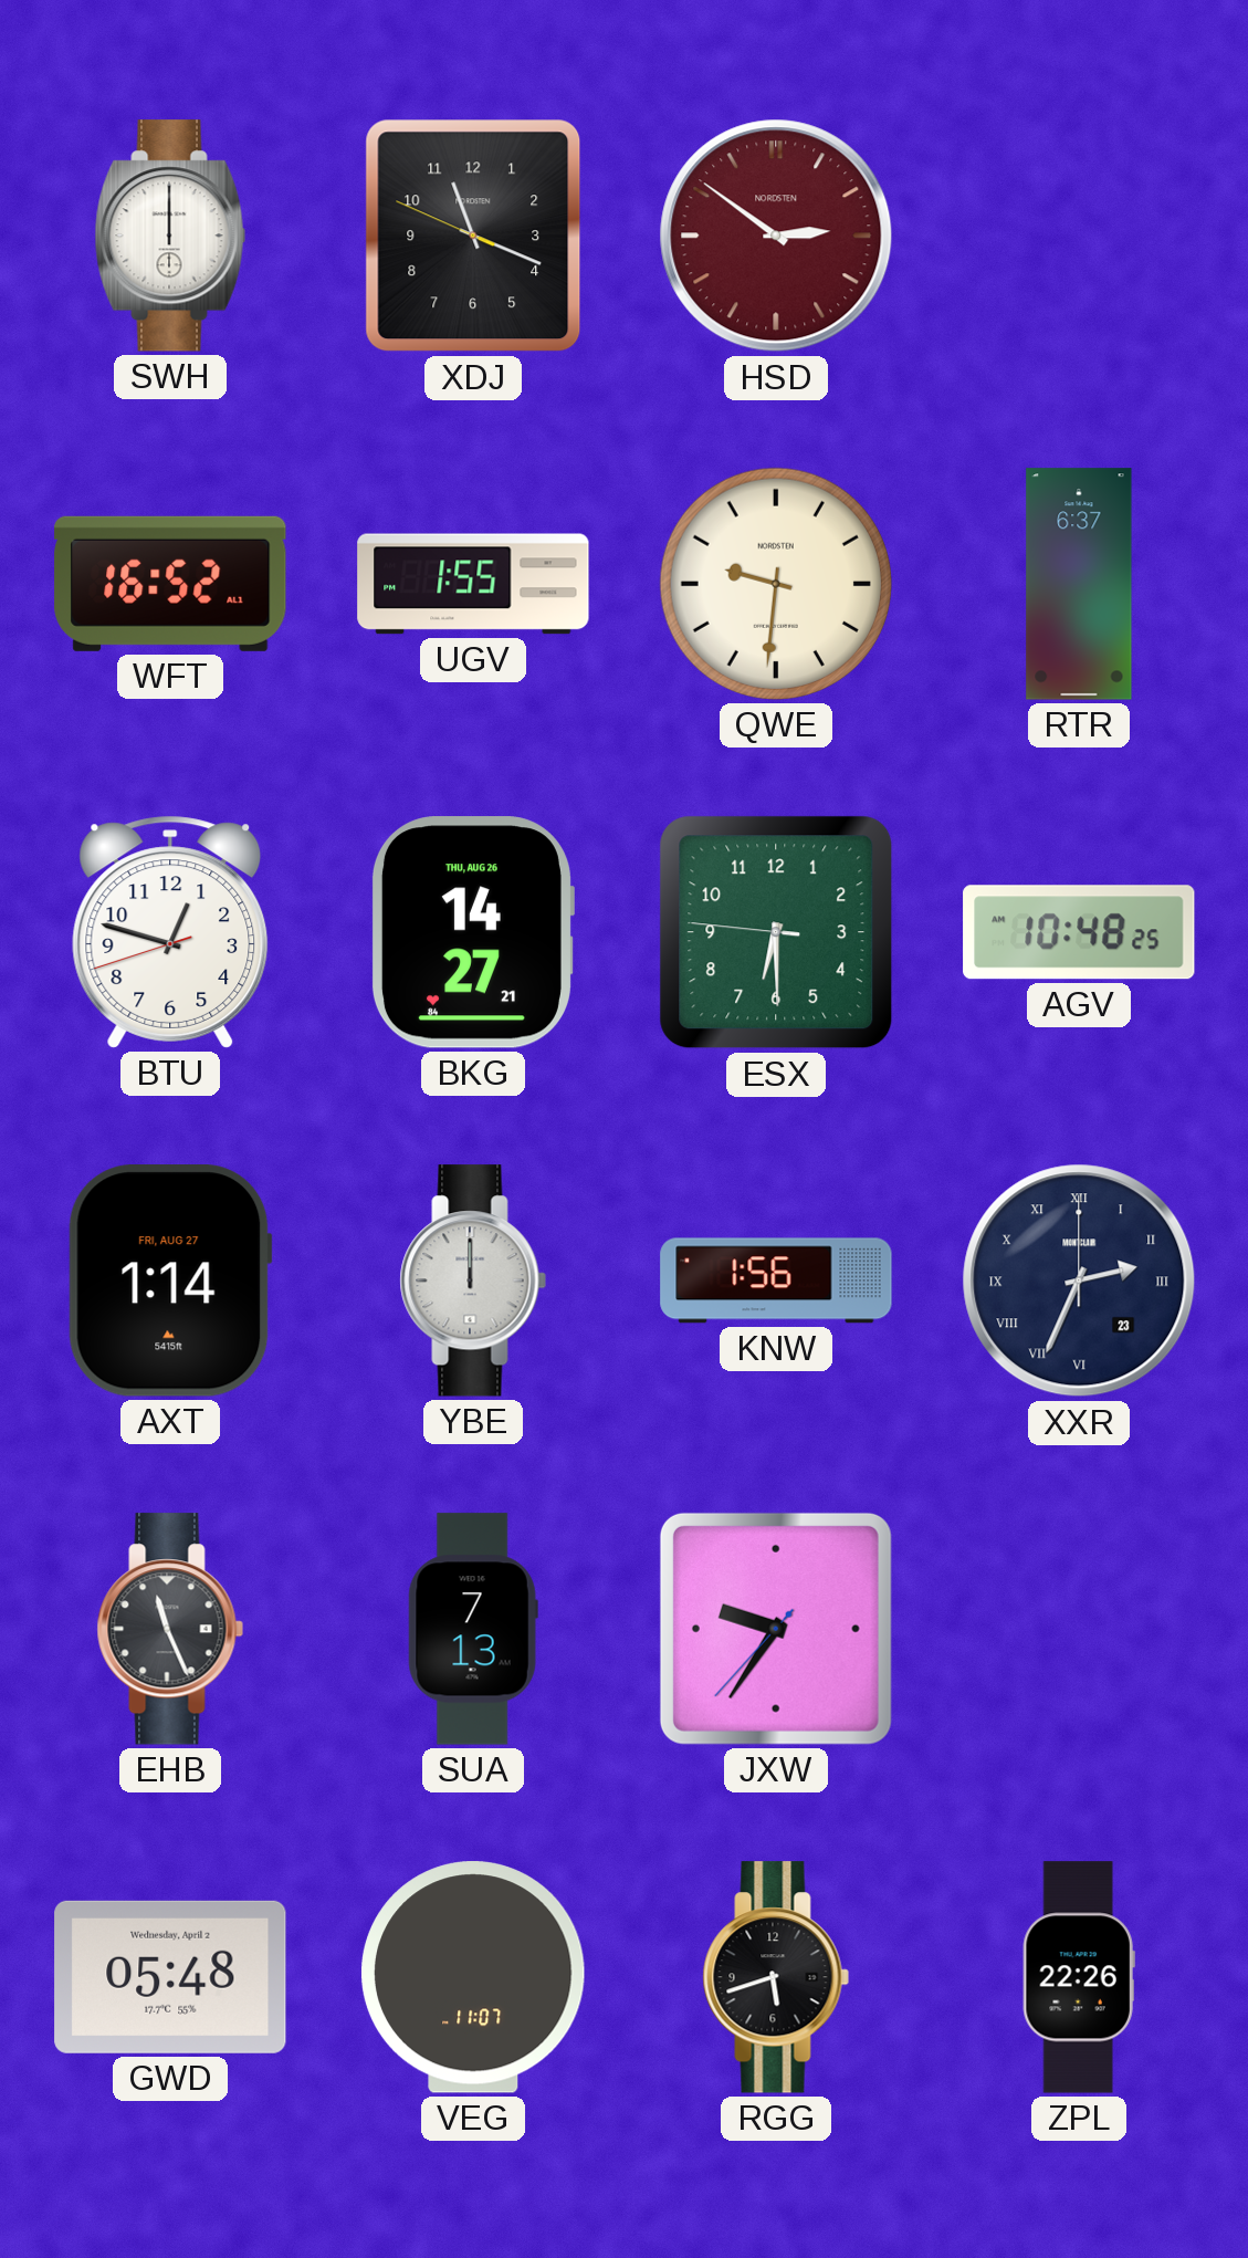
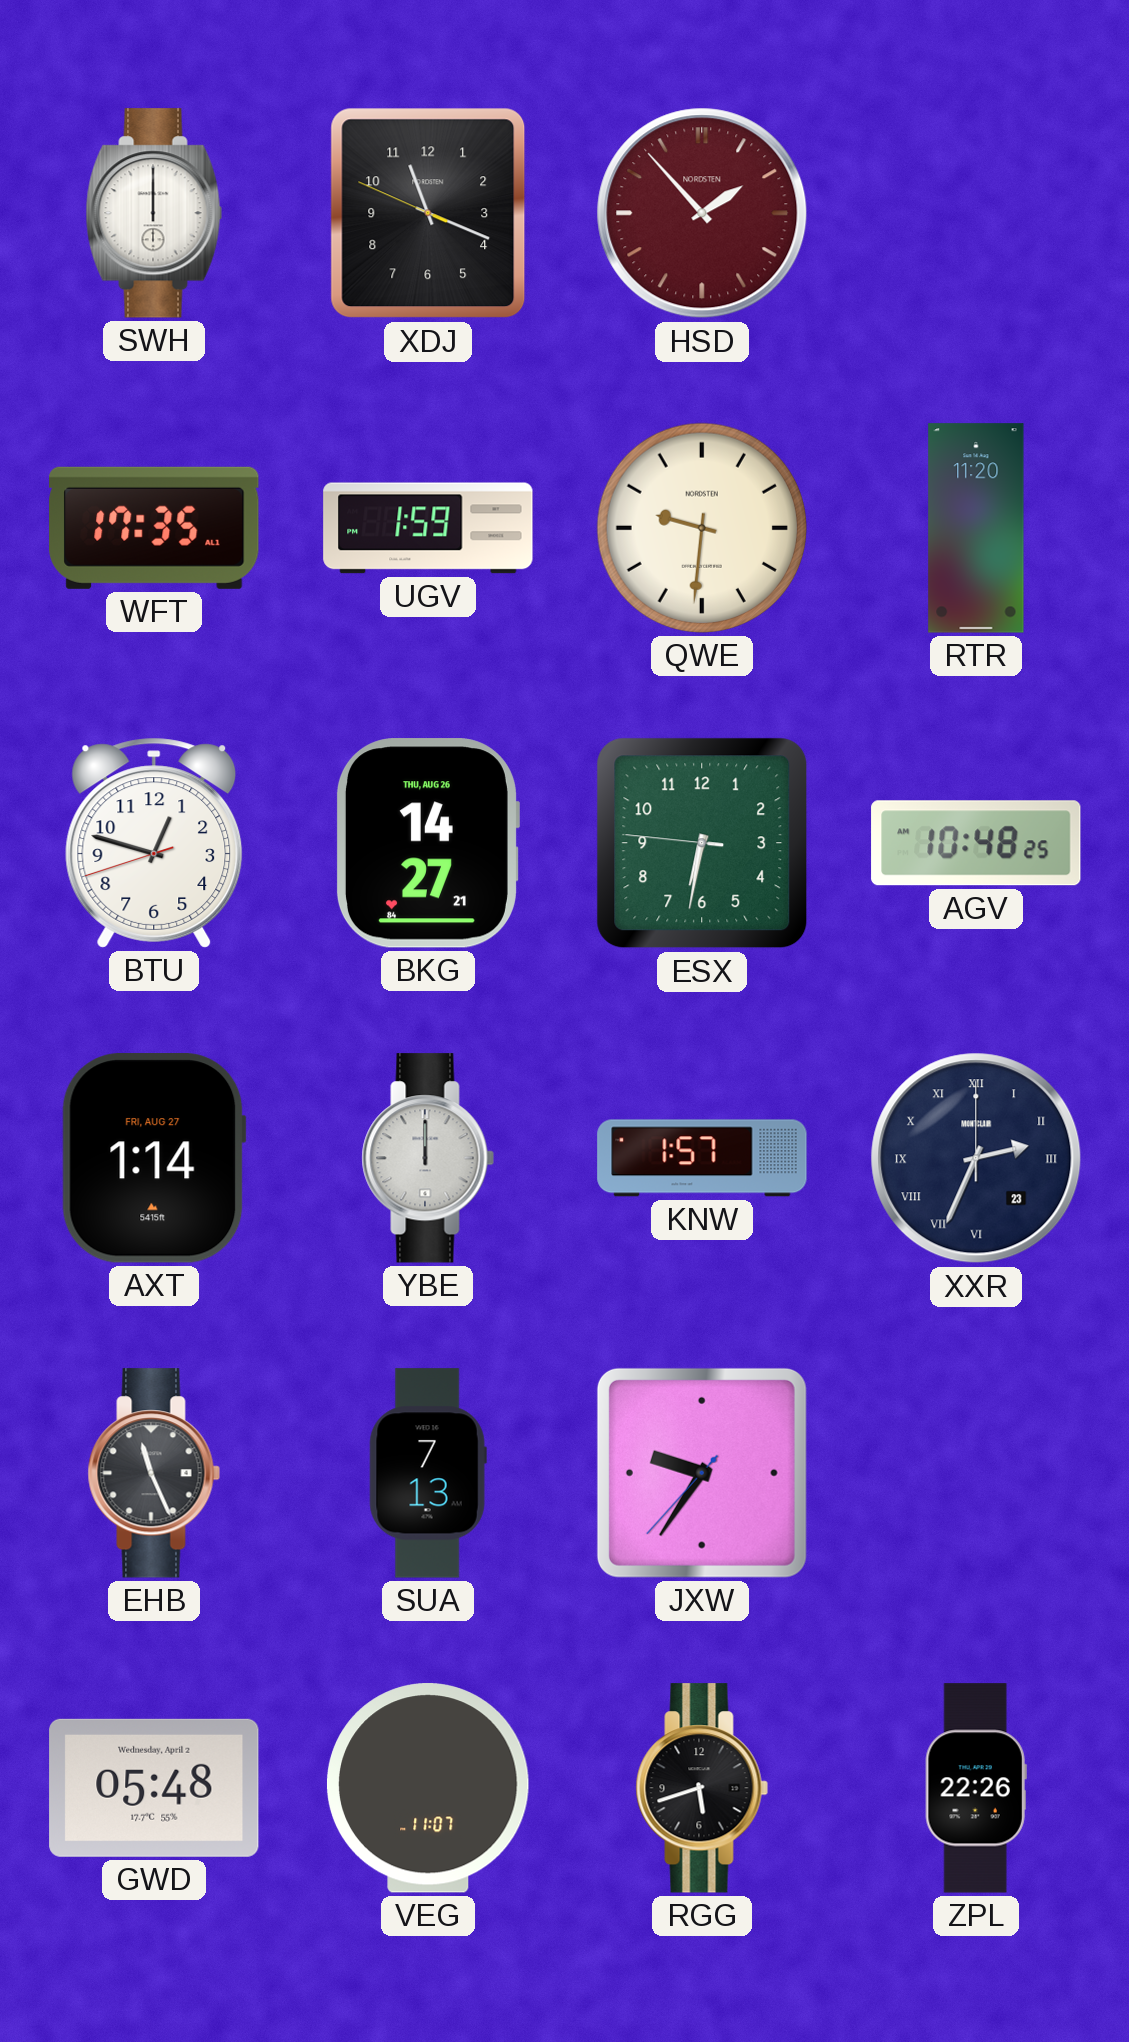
HSD: 2:51 -> 1:53
WFT: 16:52 -> 17:35
UGV: 1:55 -> 1:59
RTR: 6:37 -> 11:20
ESX: 6:29 -> 6:31
KNW: 1:56 -> 1:57
